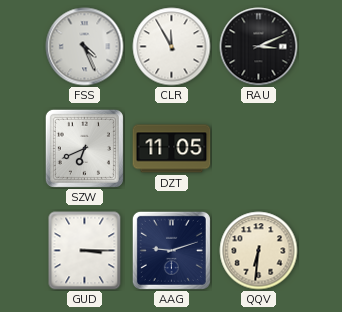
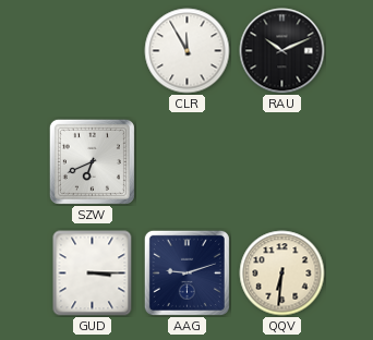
FSS: 4:26 -> none
RAU: 3:11 -> 10:11
DZT: 11:05 -> none
